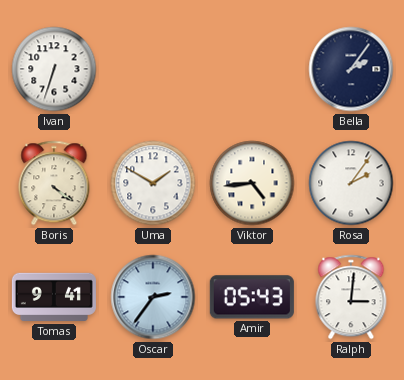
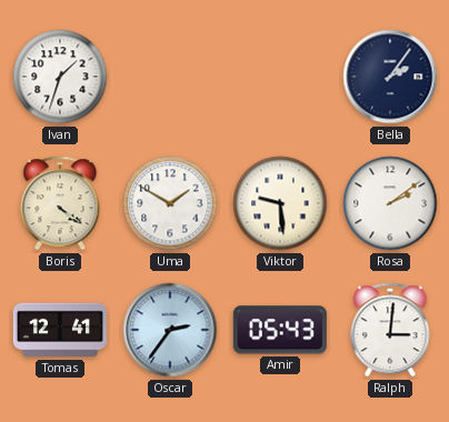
Ivan: 6:33 -> 1:33
Viktor: 4:44 -> 9:29
Rosa: 2:06 -> 2:09
Tomas: 9:41 -> 12:41
